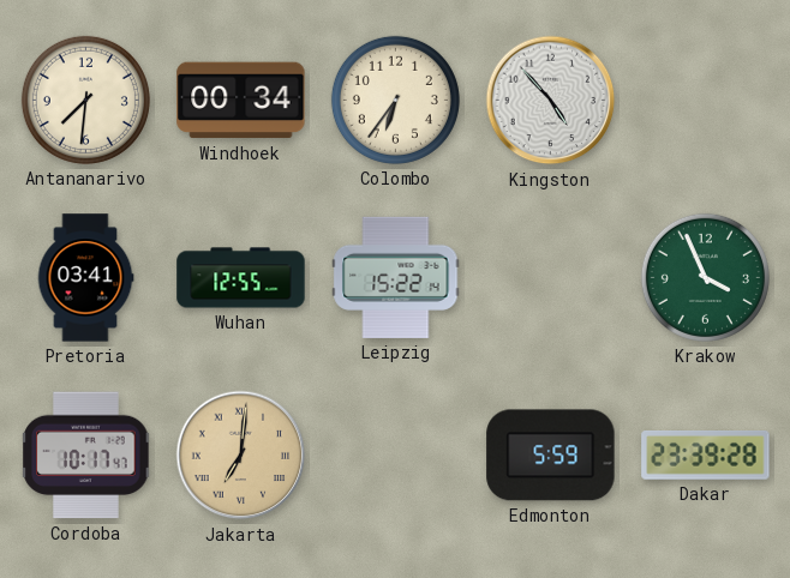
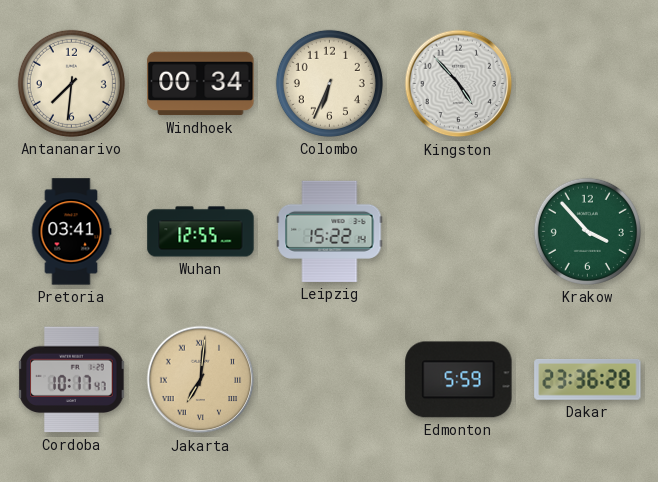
Colombo: 6:36 -> 6:34
Krakow: 3:56 -> 3:53
Dakar: 23:39 -> 23:36
